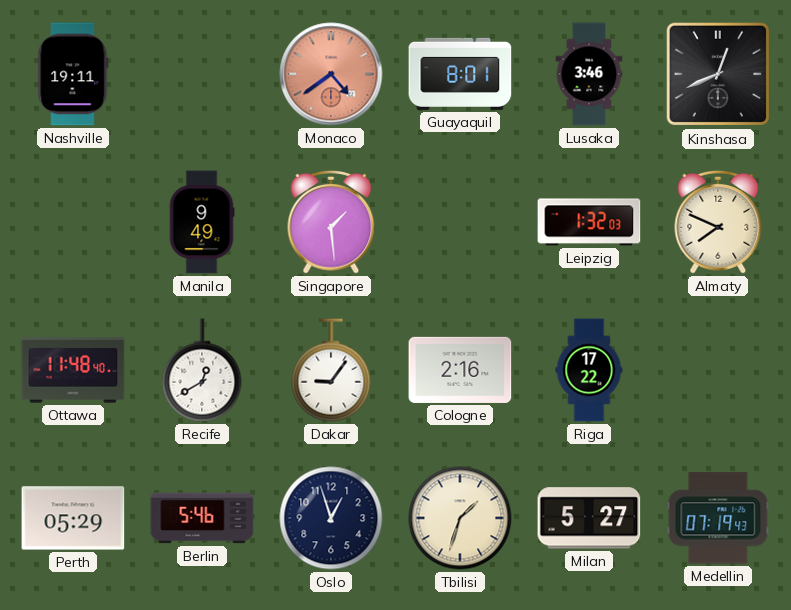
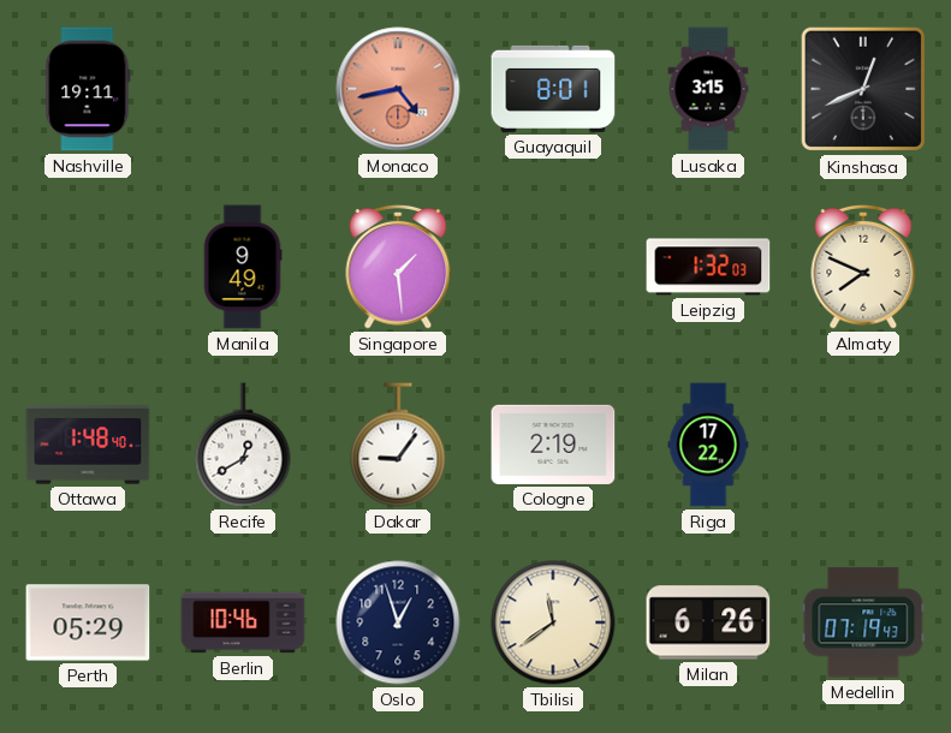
Monaco: 4:39 -> 4:43
Lusaka: 3:46 -> 3:15
Ottawa: 11:48 -> 1:48
Cologne: 2:16 -> 2:19
Berlin: 5:46 -> 10:46
Tbilisi: 1:33 -> 11:39
Milan: 5:27 -> 6:26
